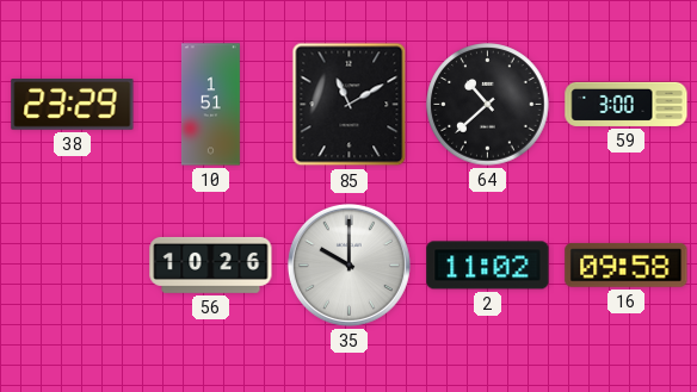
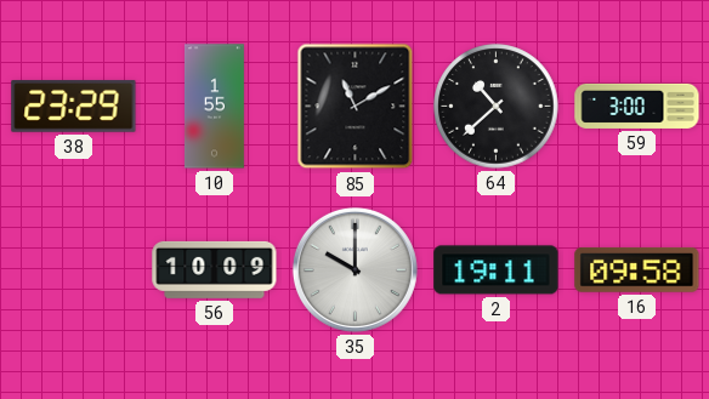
10: 1:51 -> 1:55
56: 10:26 -> 10:09
2: 11:02 -> 19:11
